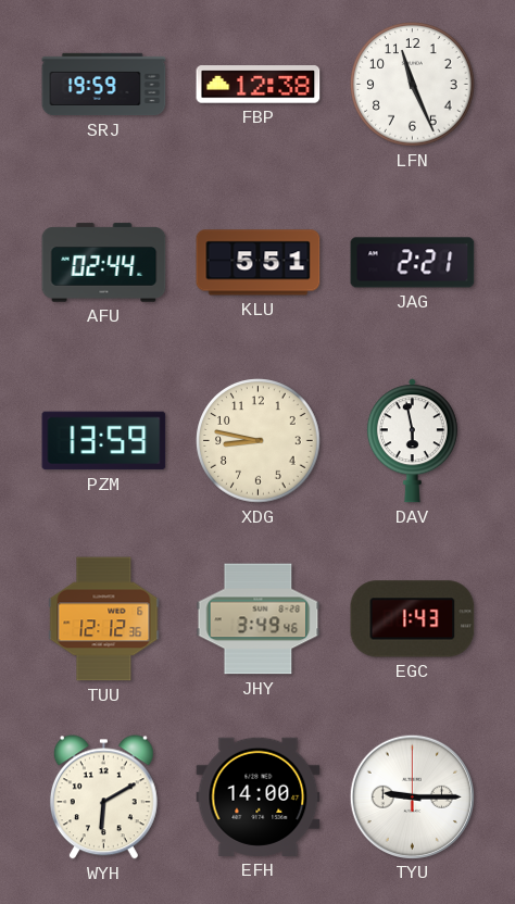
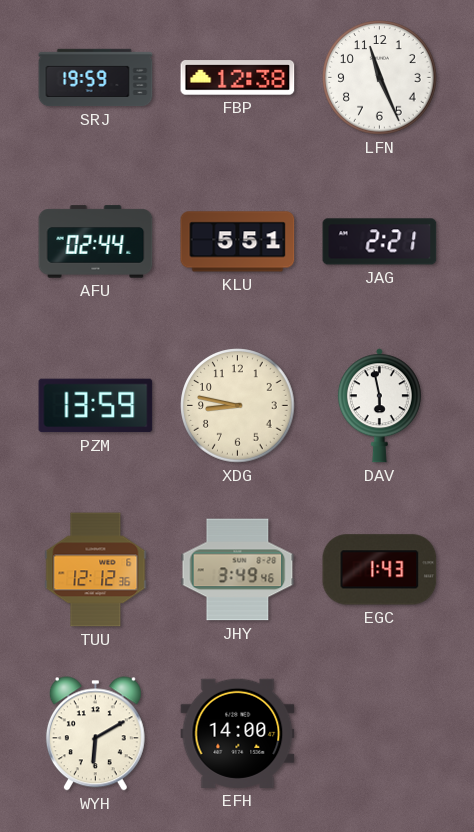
TYU: 9:15 -> none
